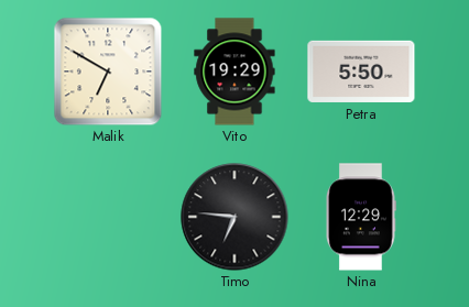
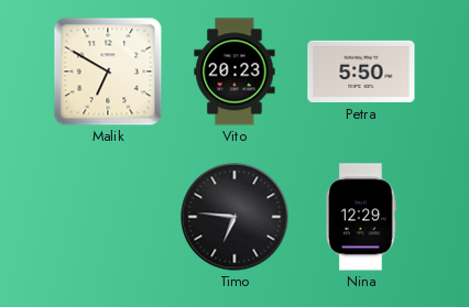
Vito: 19:29 -> 20:23
